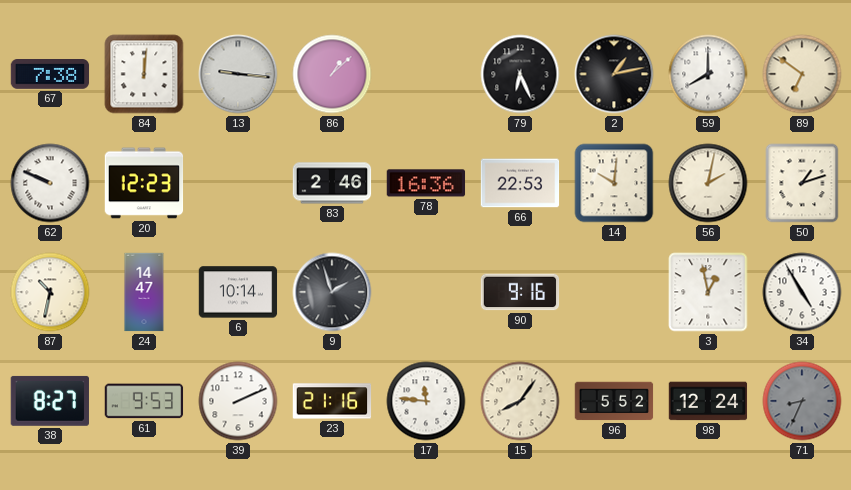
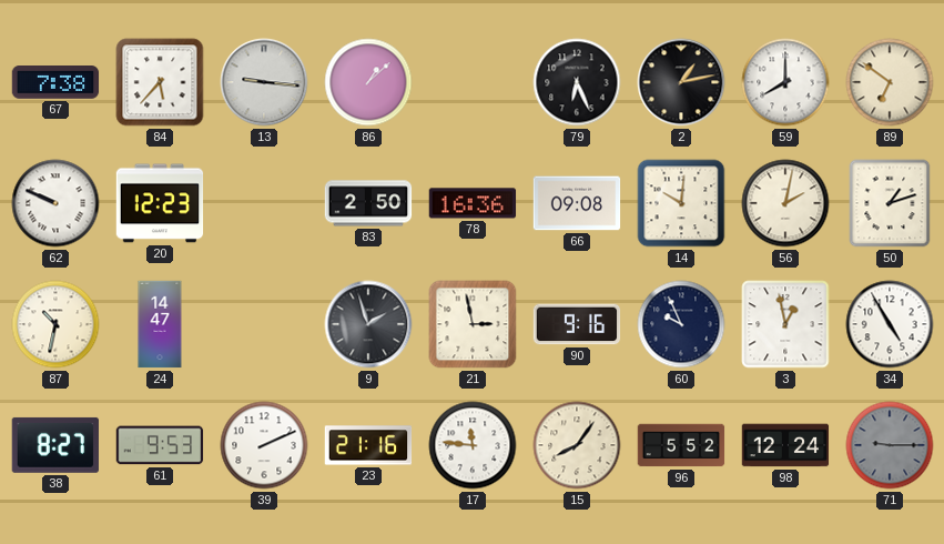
84: 12:01 -> 5:37
83: 2:46 -> 2:50
66: 22:53 -> 09:08
6: 10:14 -> none
21: none -> 2:58
60: none -> 9:56
71: 8:34 -> 9:15
